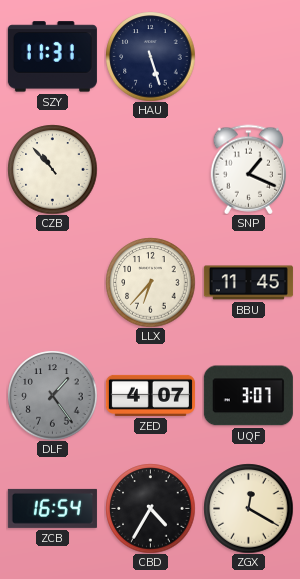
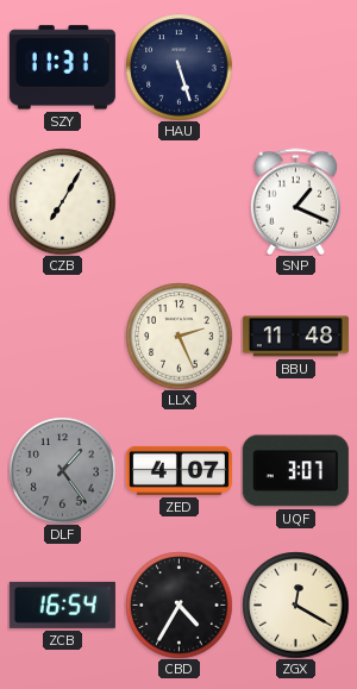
CZB: 10:53 -> 7:05
LLX: 6:37 -> 2:26
BBU: 11:45 -> 11:48
